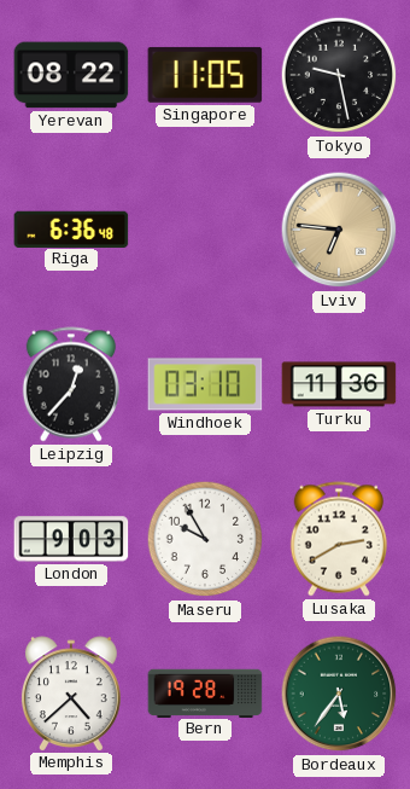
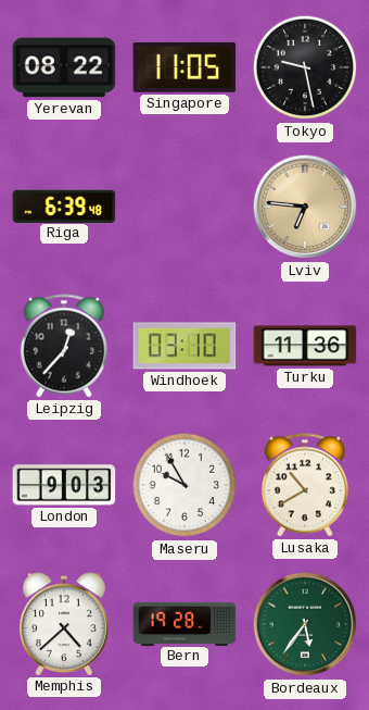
Riga: 6:36 -> 6:39
Lusaka: 2:40 -> 10:40
